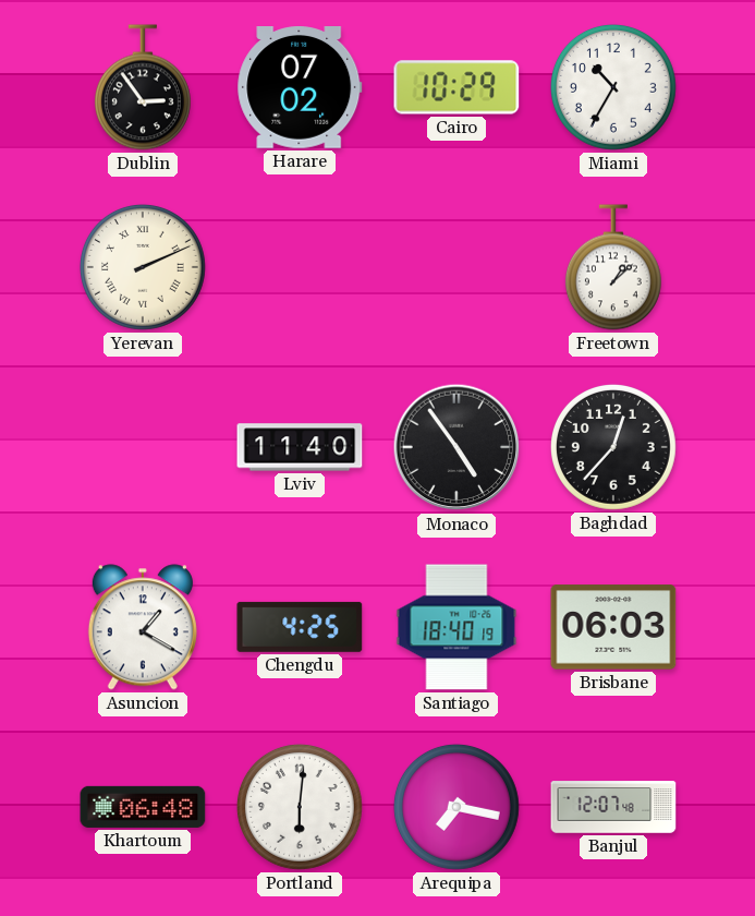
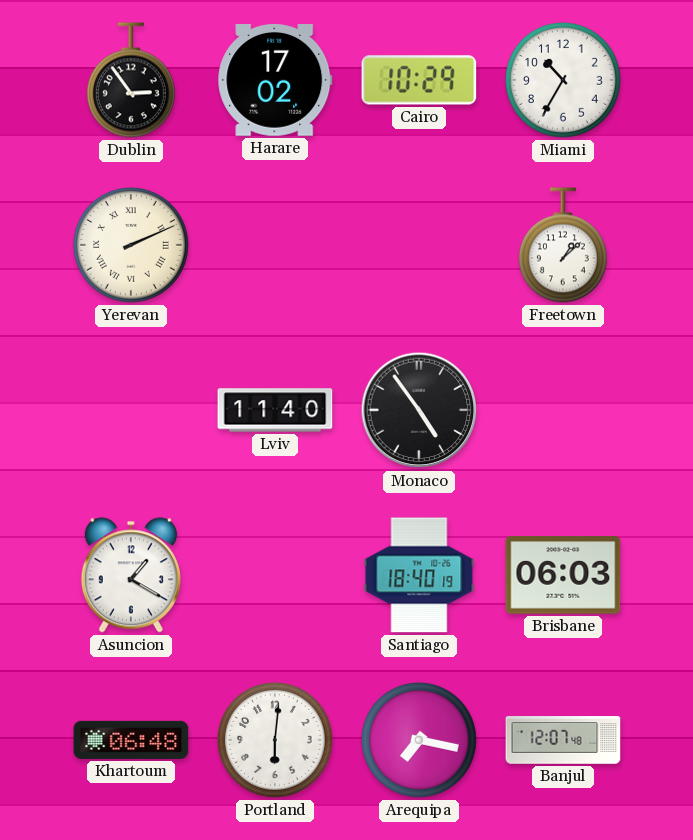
Harare: 07:02 -> 17:02
Baghdad: 12:37 -> none
Chengdu: 4:25 -> none
